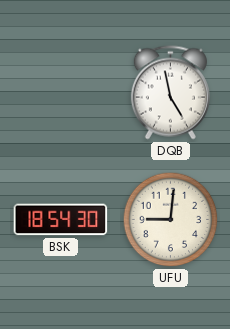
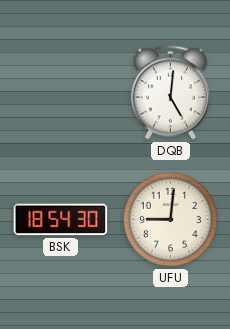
DQB: 4:58 -> 5:01
